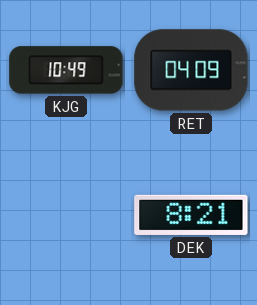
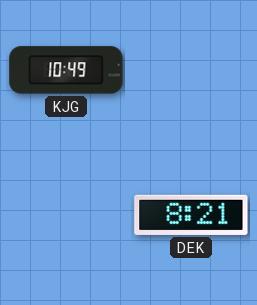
RET: 04:09 -> none
